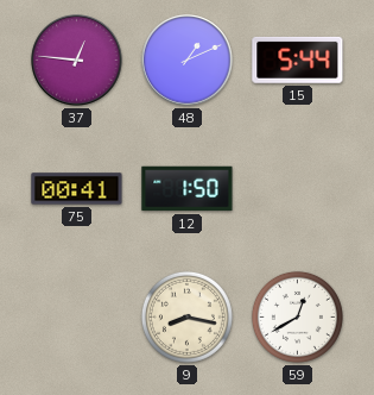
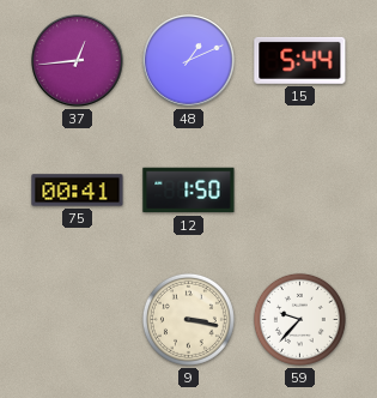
37: 12:46 -> 12:44
9: 8:17 -> 3:17
59: 12:40 -> 9:37
